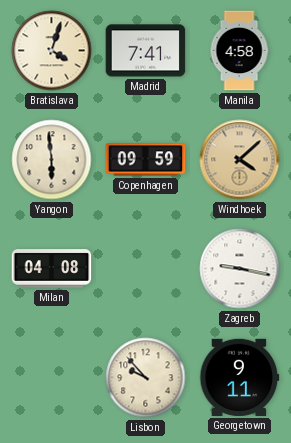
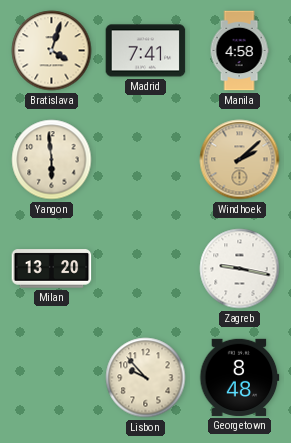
Copenhagen: 09:59 -> none
Windhoek: 4:08 -> 2:08
Milan: 04:08 -> 13:20
Georgetown: 9:11 -> 8:48
